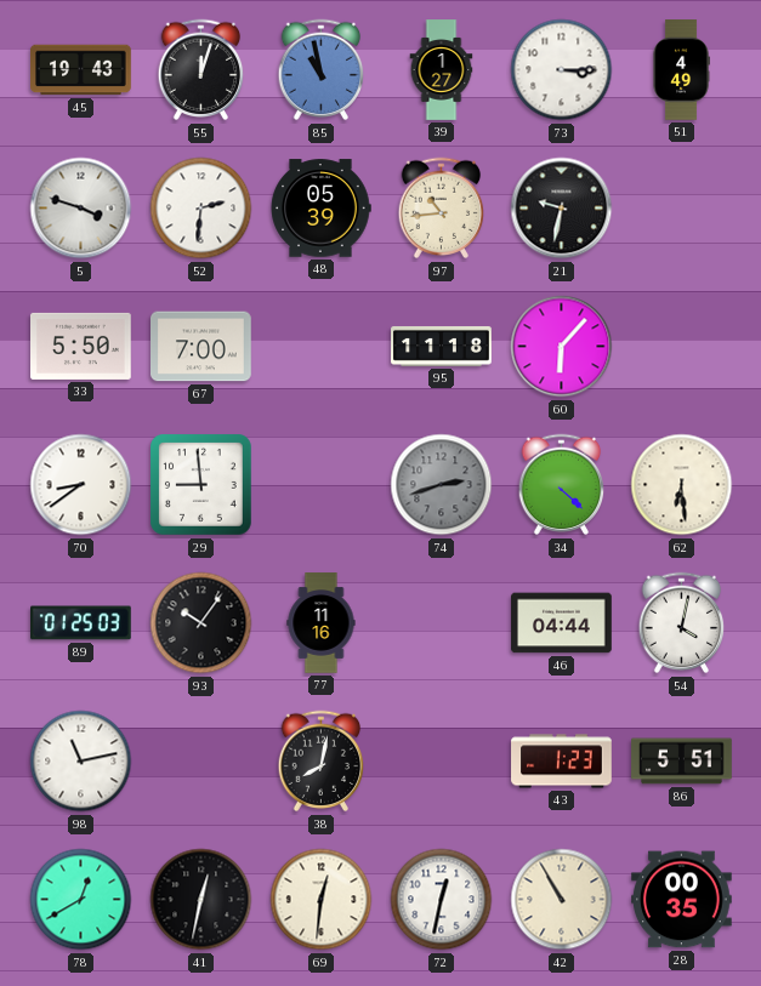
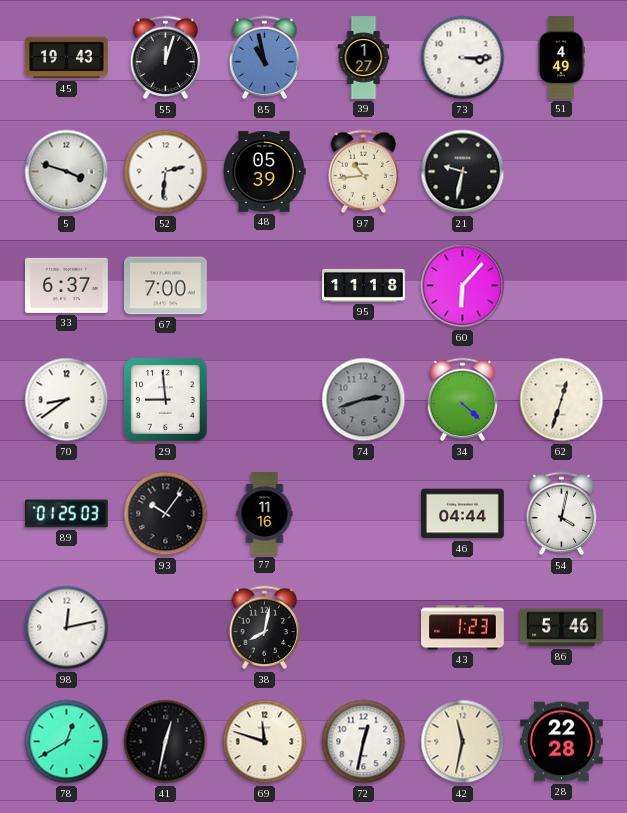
33: 5:50 -> 6:37
62: 6:29 -> 12:33
98: 11:13 -> 12:13
86: 5:51 -> 5:46
69: 12:31 -> 11:48
42: 10:55 -> 11:32
28: 00:35 -> 22:28
